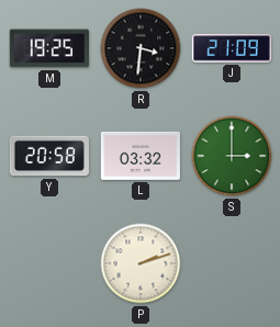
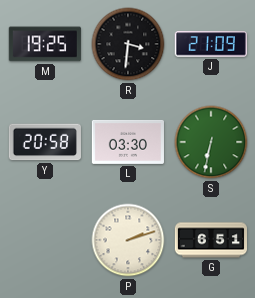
L: 03:32 -> 03:30
S: 3:00 -> 6:32
G: none -> 6:51
